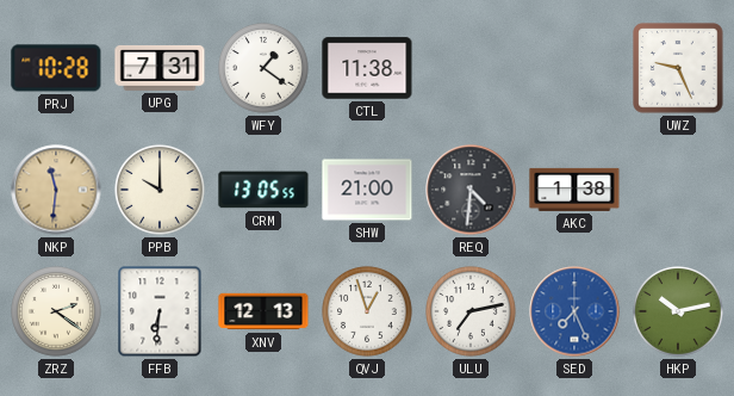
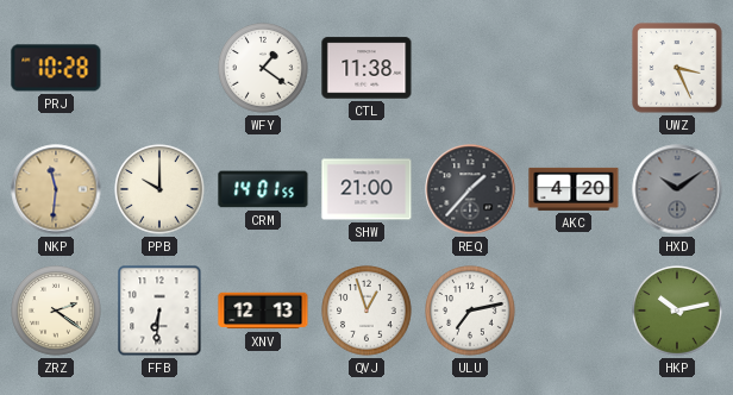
UPG: 7:31 -> none
UWZ: 9:26 -> 3:26
CRM: 13:05 -> 14:01
REQ: 4:31 -> 1:37
AKC: 1:38 -> 4:20
HXD: none -> 10:09
SED: 7:26 -> none
